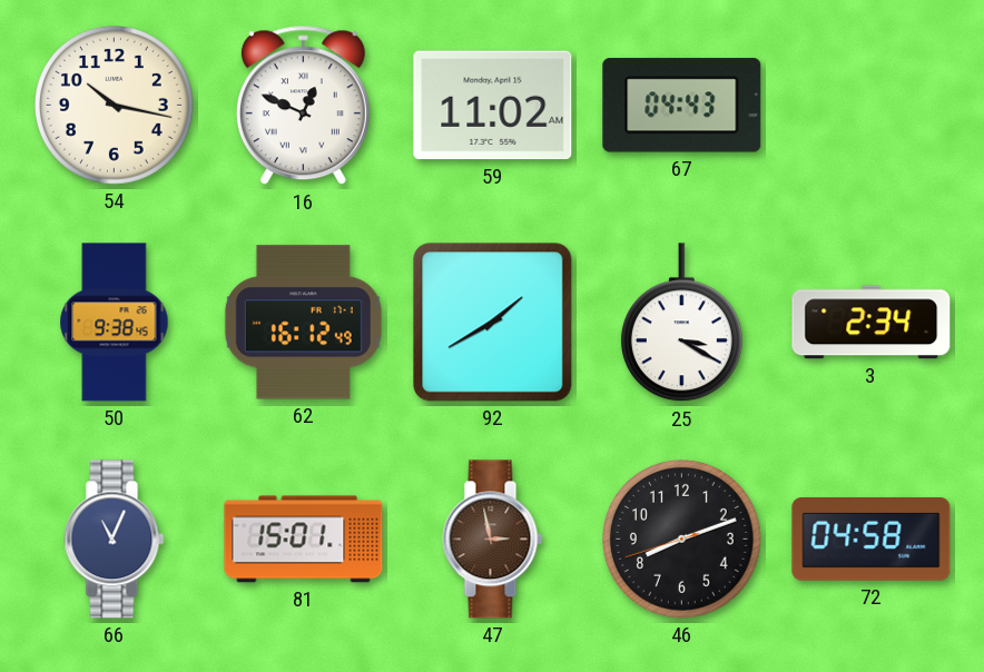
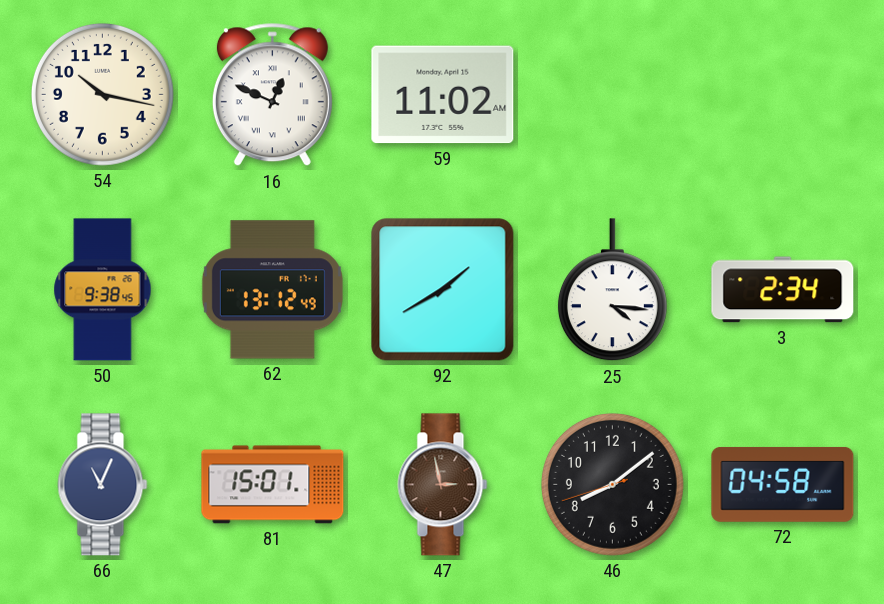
67: 04:43 -> none
62: 16:12 -> 13:12
25: 3:20 -> 4:16
46: 8:11 -> 8:08
